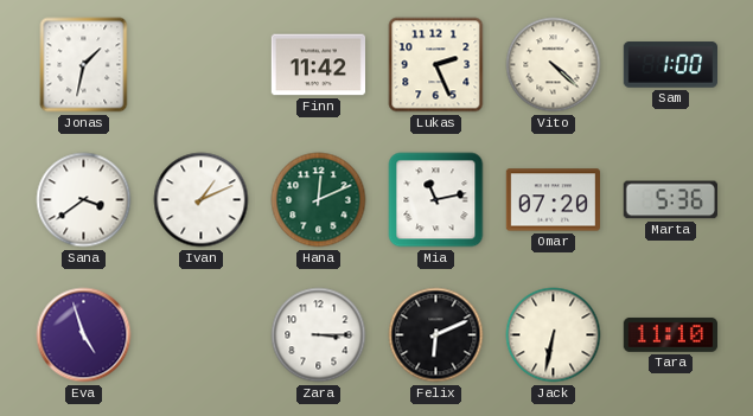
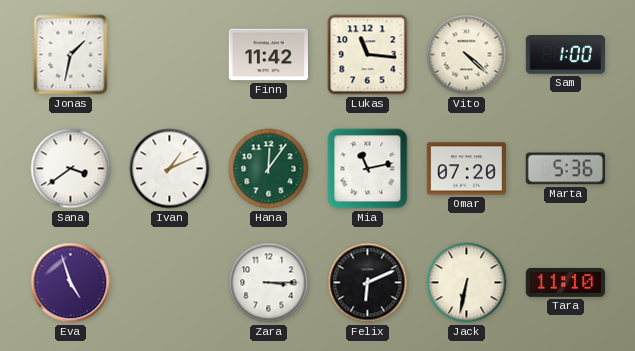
Lukas: 2:26 -> 11:16
Hana: 12:11 -> 12:06
